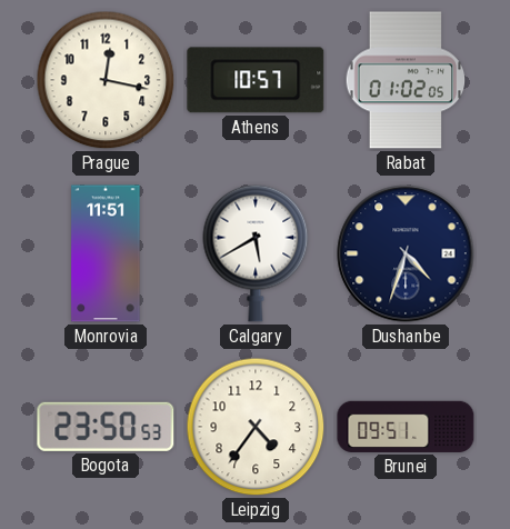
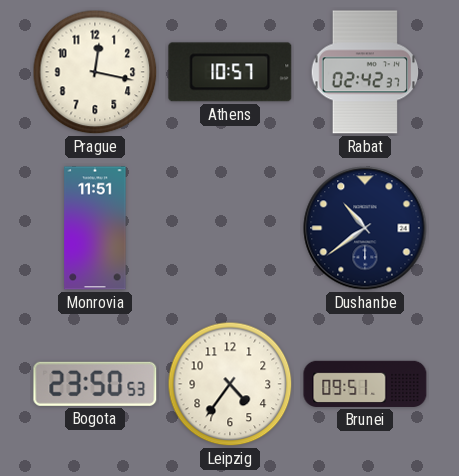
Rabat: 01:02 -> 02:42
Calgary: 5:40 -> none
Dushanbe: 4:33 -> 10:39
